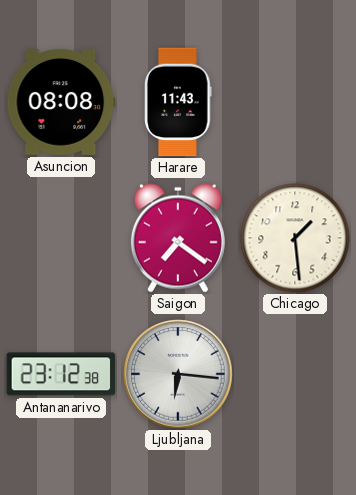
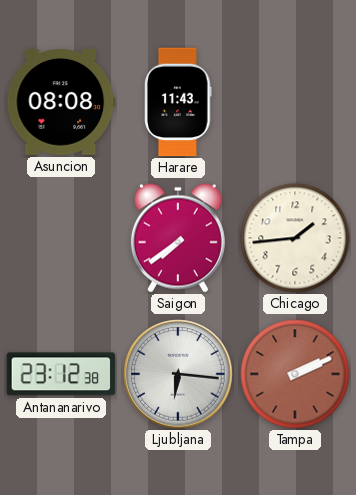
Saigon: 7:21 -> 7:39
Chicago: 1:29 -> 1:44
Tampa: none -> 2:11
